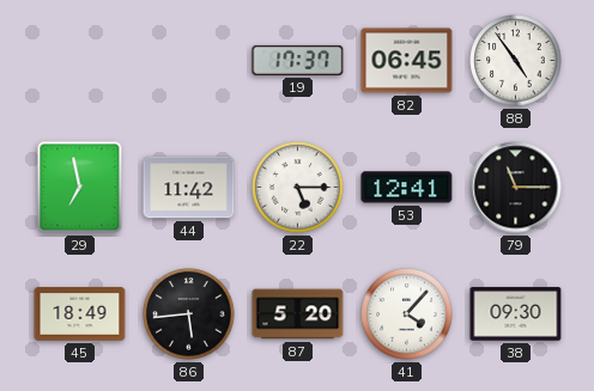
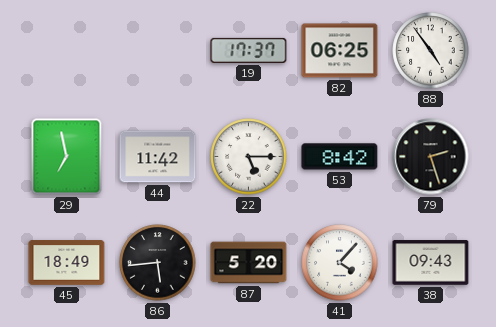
82: 06:45 -> 06:25
53: 12:41 -> 8:42
79: 11:15 -> 2:27
38: 09:30 -> 09:43
